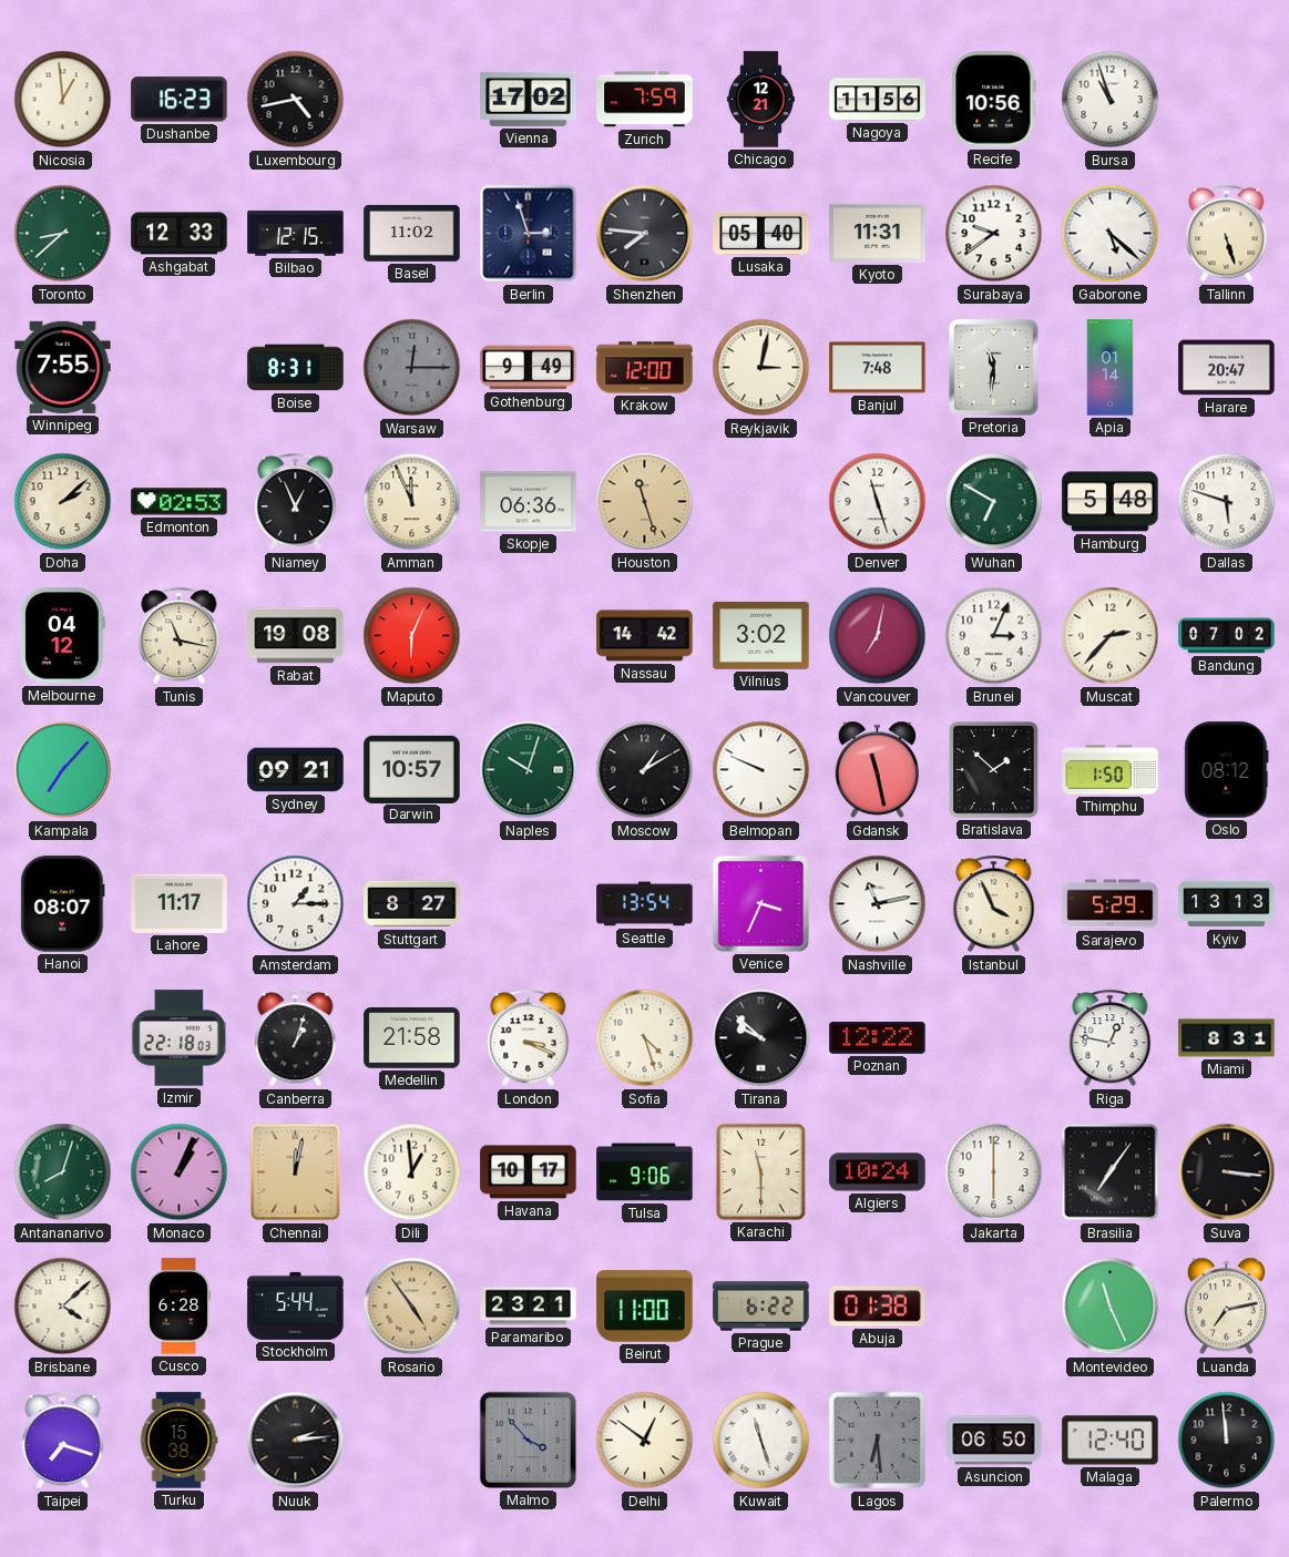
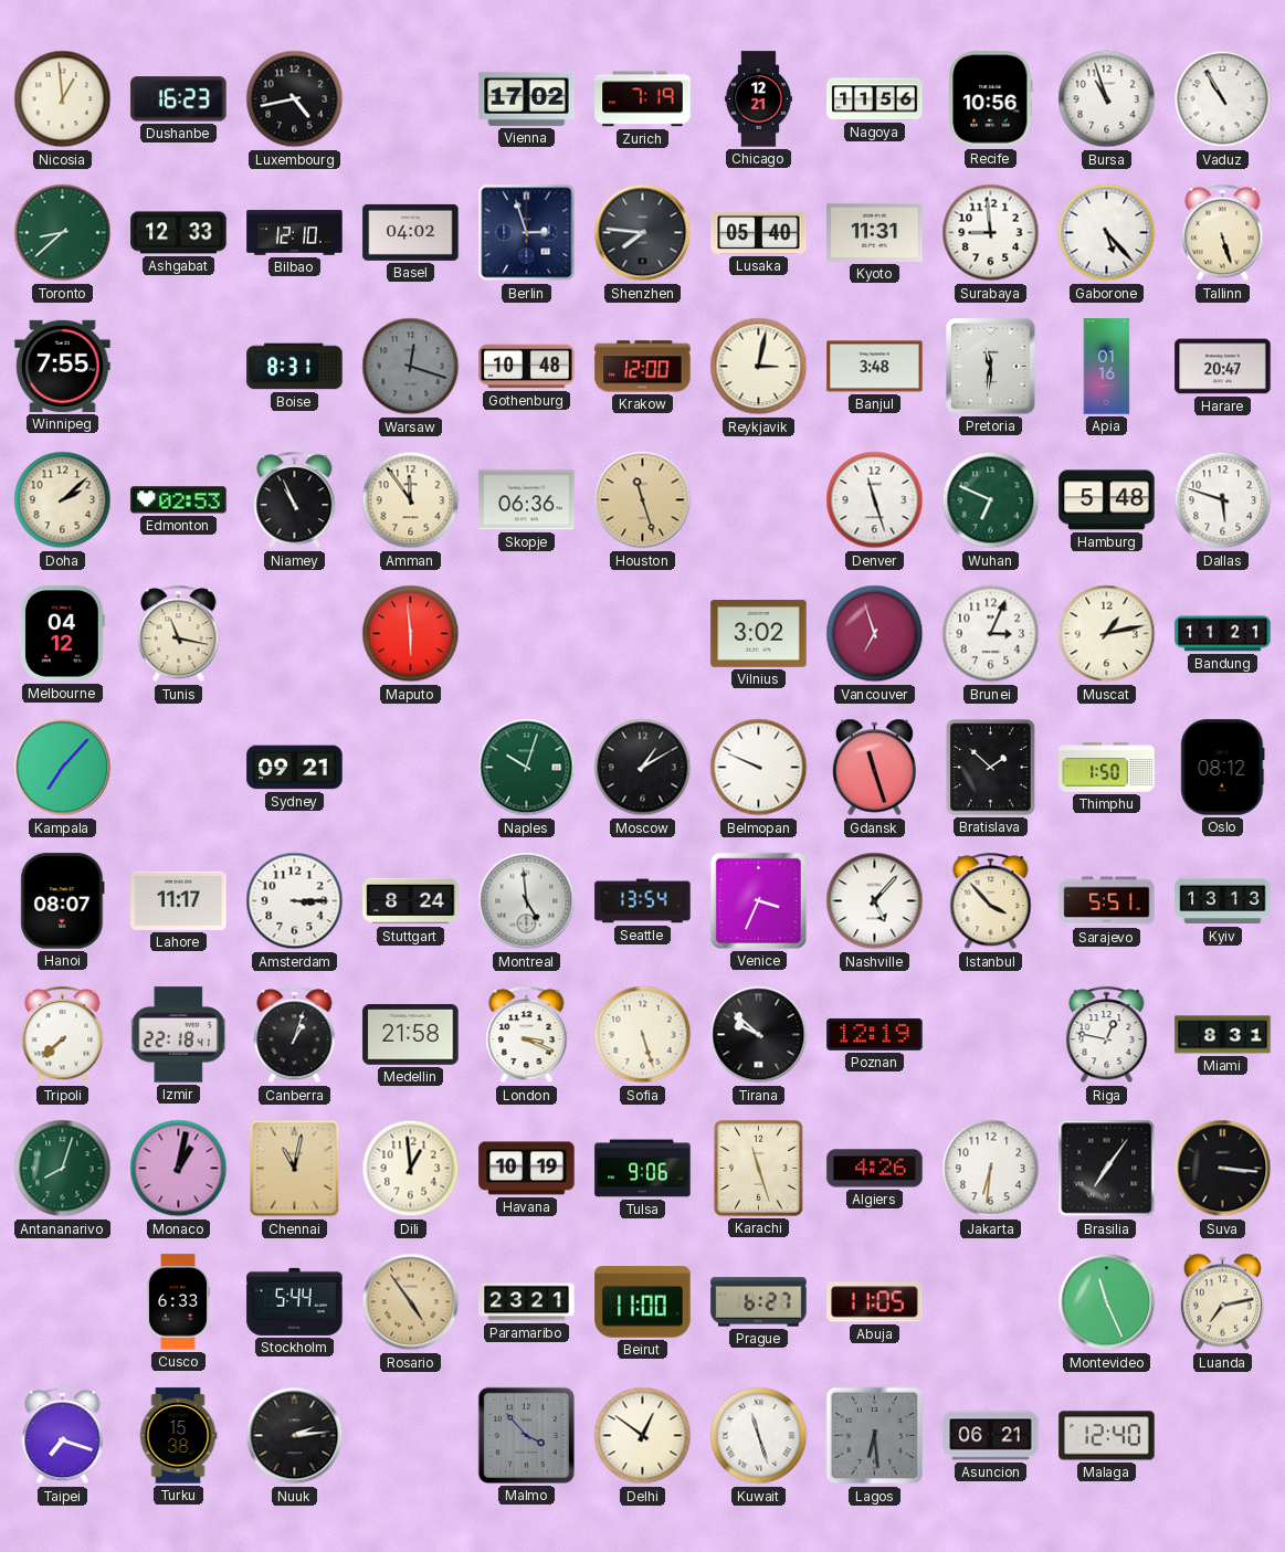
Zurich: 7:59 -> 7:19
Vaduz: none -> 10:55
Bilbao: 12:15 -> 12:10
Basel: 11:02 -> 04:02
Surabaya: 9:39 -> 8:59
Gaborone: 5:22 -> 5:23
Warsaw: 12:15 -> 12:18
Gothenburg: 9:49 -> 10:48
Banjul: 7:48 -> 3:48
Apia: 01:14 -> 01:16
Niamey: 12:56 -> 10:56
Amman: 11:56 -> 11:54
Wuhan: 6:50 -> 6:49
Rabat: 19:08 -> none
Maputo: 6:04 -> 5:59
Nassau: 14:42 -> none
Vancouver: 7:02 -> 6:57
Muscat: 2:37 -> 1:13
Bandung: 07:02 -> 11:21
Darwin: 10:57 -> none
Gdansk: 11:28 -> 11:27
Amsterdam: 1:15 -> 3:15
Stuttgart: 8:27 -> 8:24
Montreal: none -> 4:59
Nashville: 11:13 -> 5:07
Istanbul: 3:56 -> 3:53
Sarajevo: 5:29 -> 5:51
Tripoli: none -> 7:38
Izmir: 22:18:03 -> 22:18:41
Sofia: 4:27 -> 5:27
Poznan: 12:22 -> 12:19
Monaco: 1:04 -> 1:02
Chennai: 12:02 -> 11:02
Havana: 10:17 -> 10:19
Karachi: 11:30 -> 11:27
Algiers: 10:24 -> 4:26
Jakarta: 6:00 -> 6:31
Brisbane: 4:08 -> none
Cusco: 6:28 -> 6:33
Prague: 6:22 -> 6:27
Abuja: 01:38 -> 11:05
Asuncion: 06:50 -> 06:21
Palermo: 11:59 -> none
